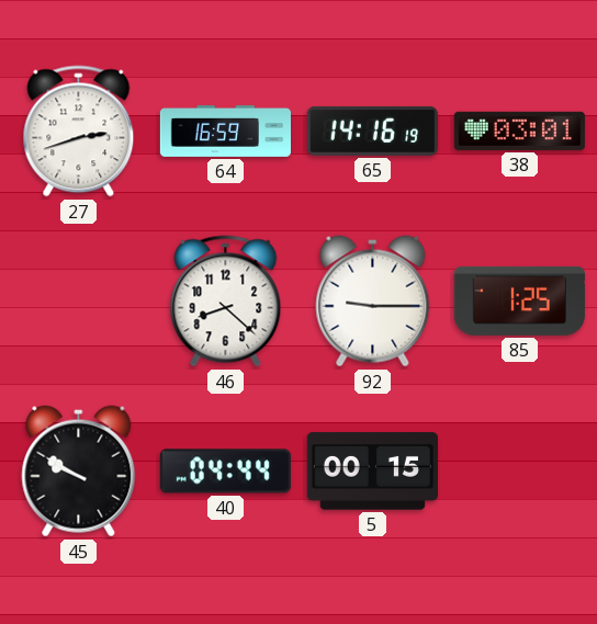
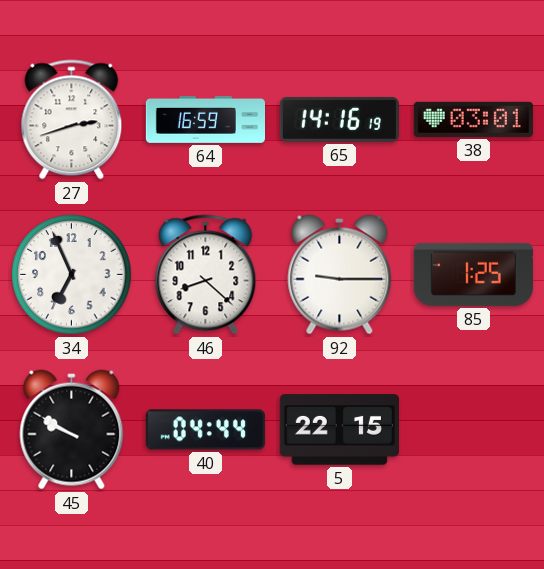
34: none -> 6:56
5: 00:15 -> 22:15
